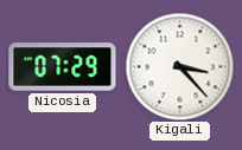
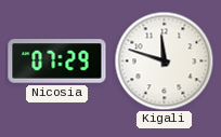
Kigali: 3:23 -> 11:48
